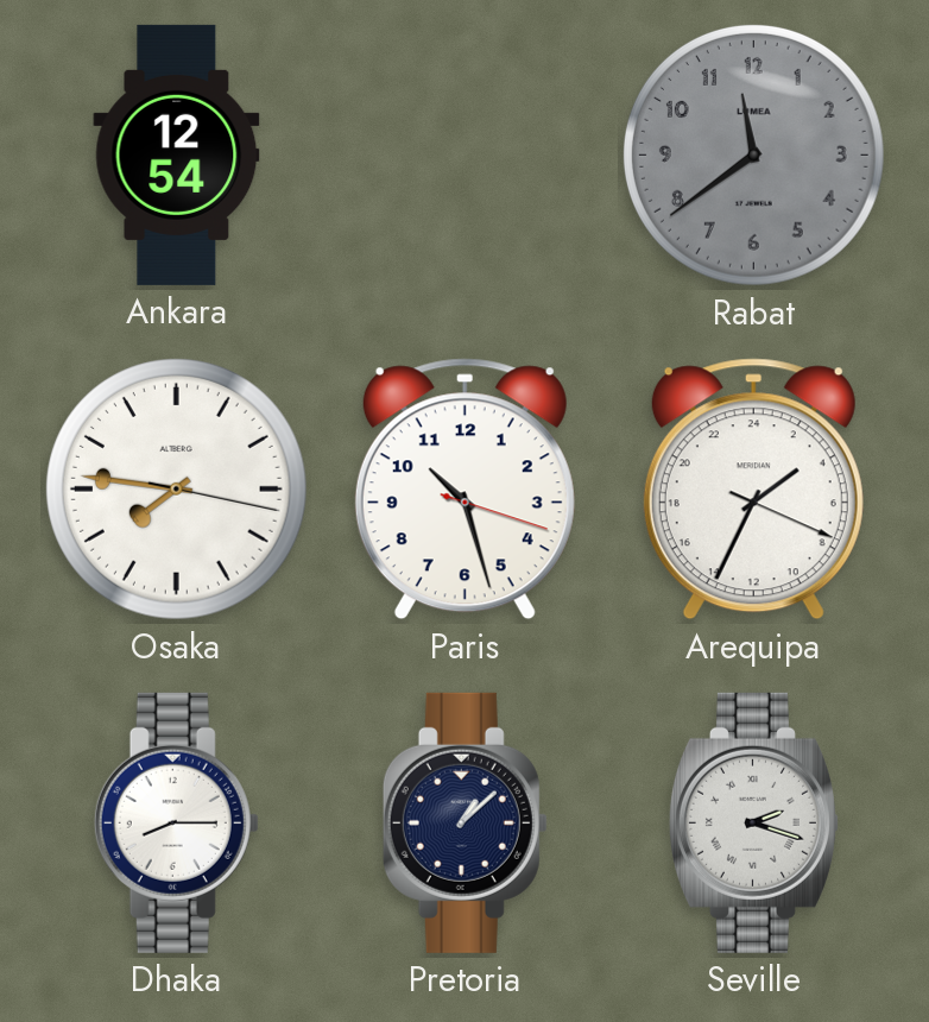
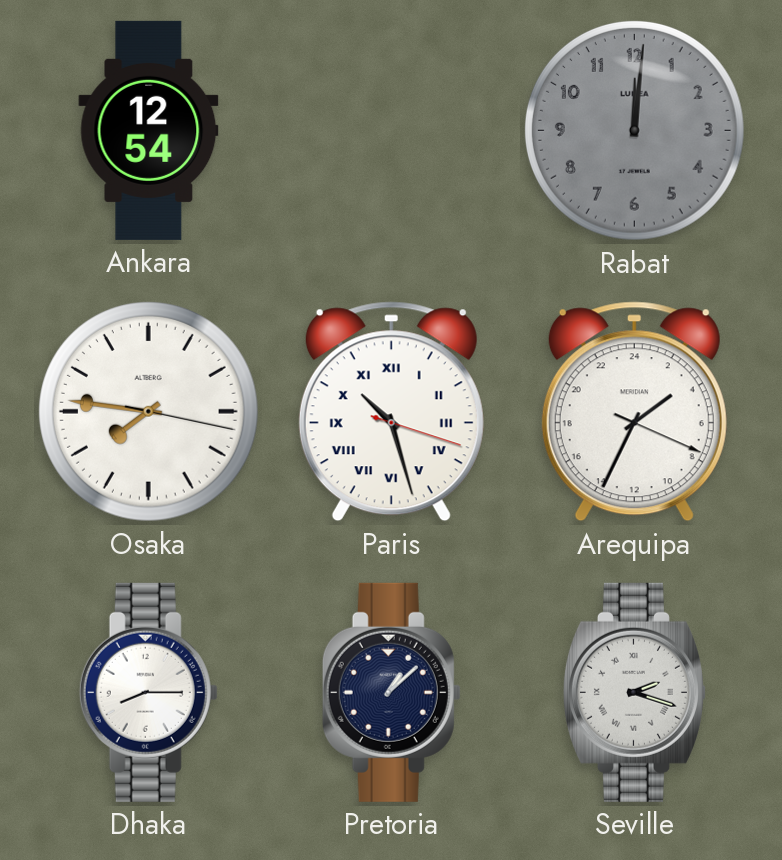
Rabat: 11:39 -> 12:01
Paris numerals: Arabic -> Roman
